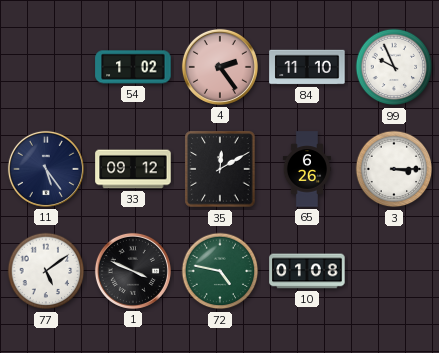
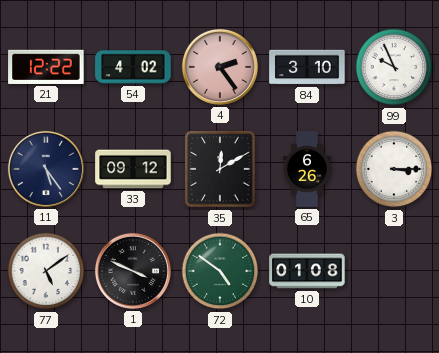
21: none -> 12:22
54: 1:02 -> 4:02
84: 11:10 -> 3:10
72: 4:47 -> 4:51
